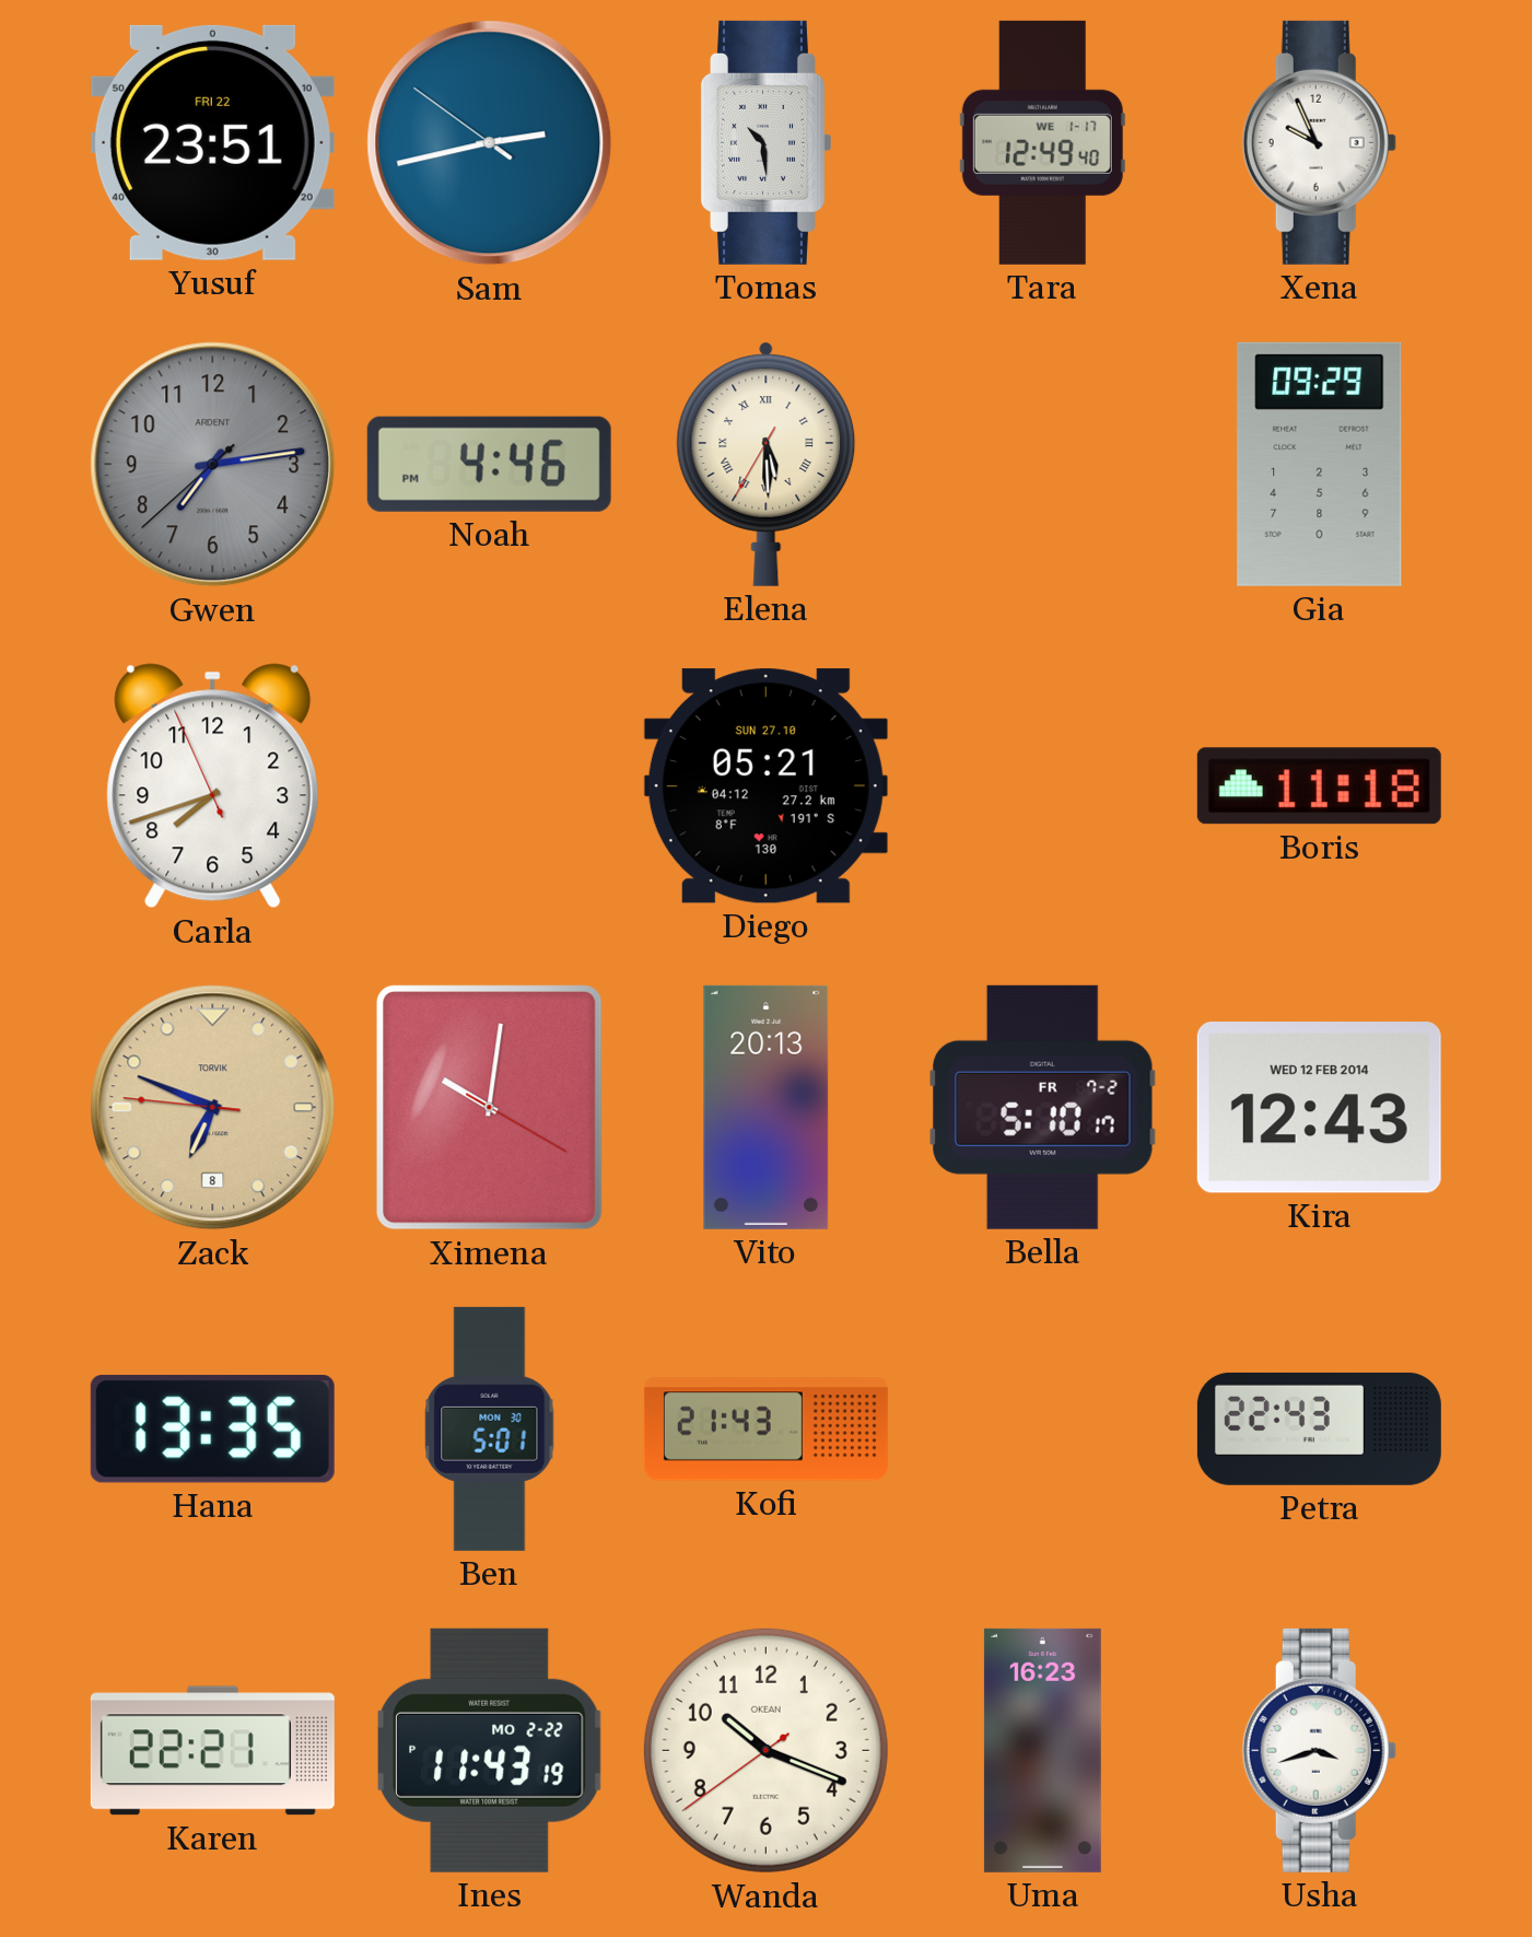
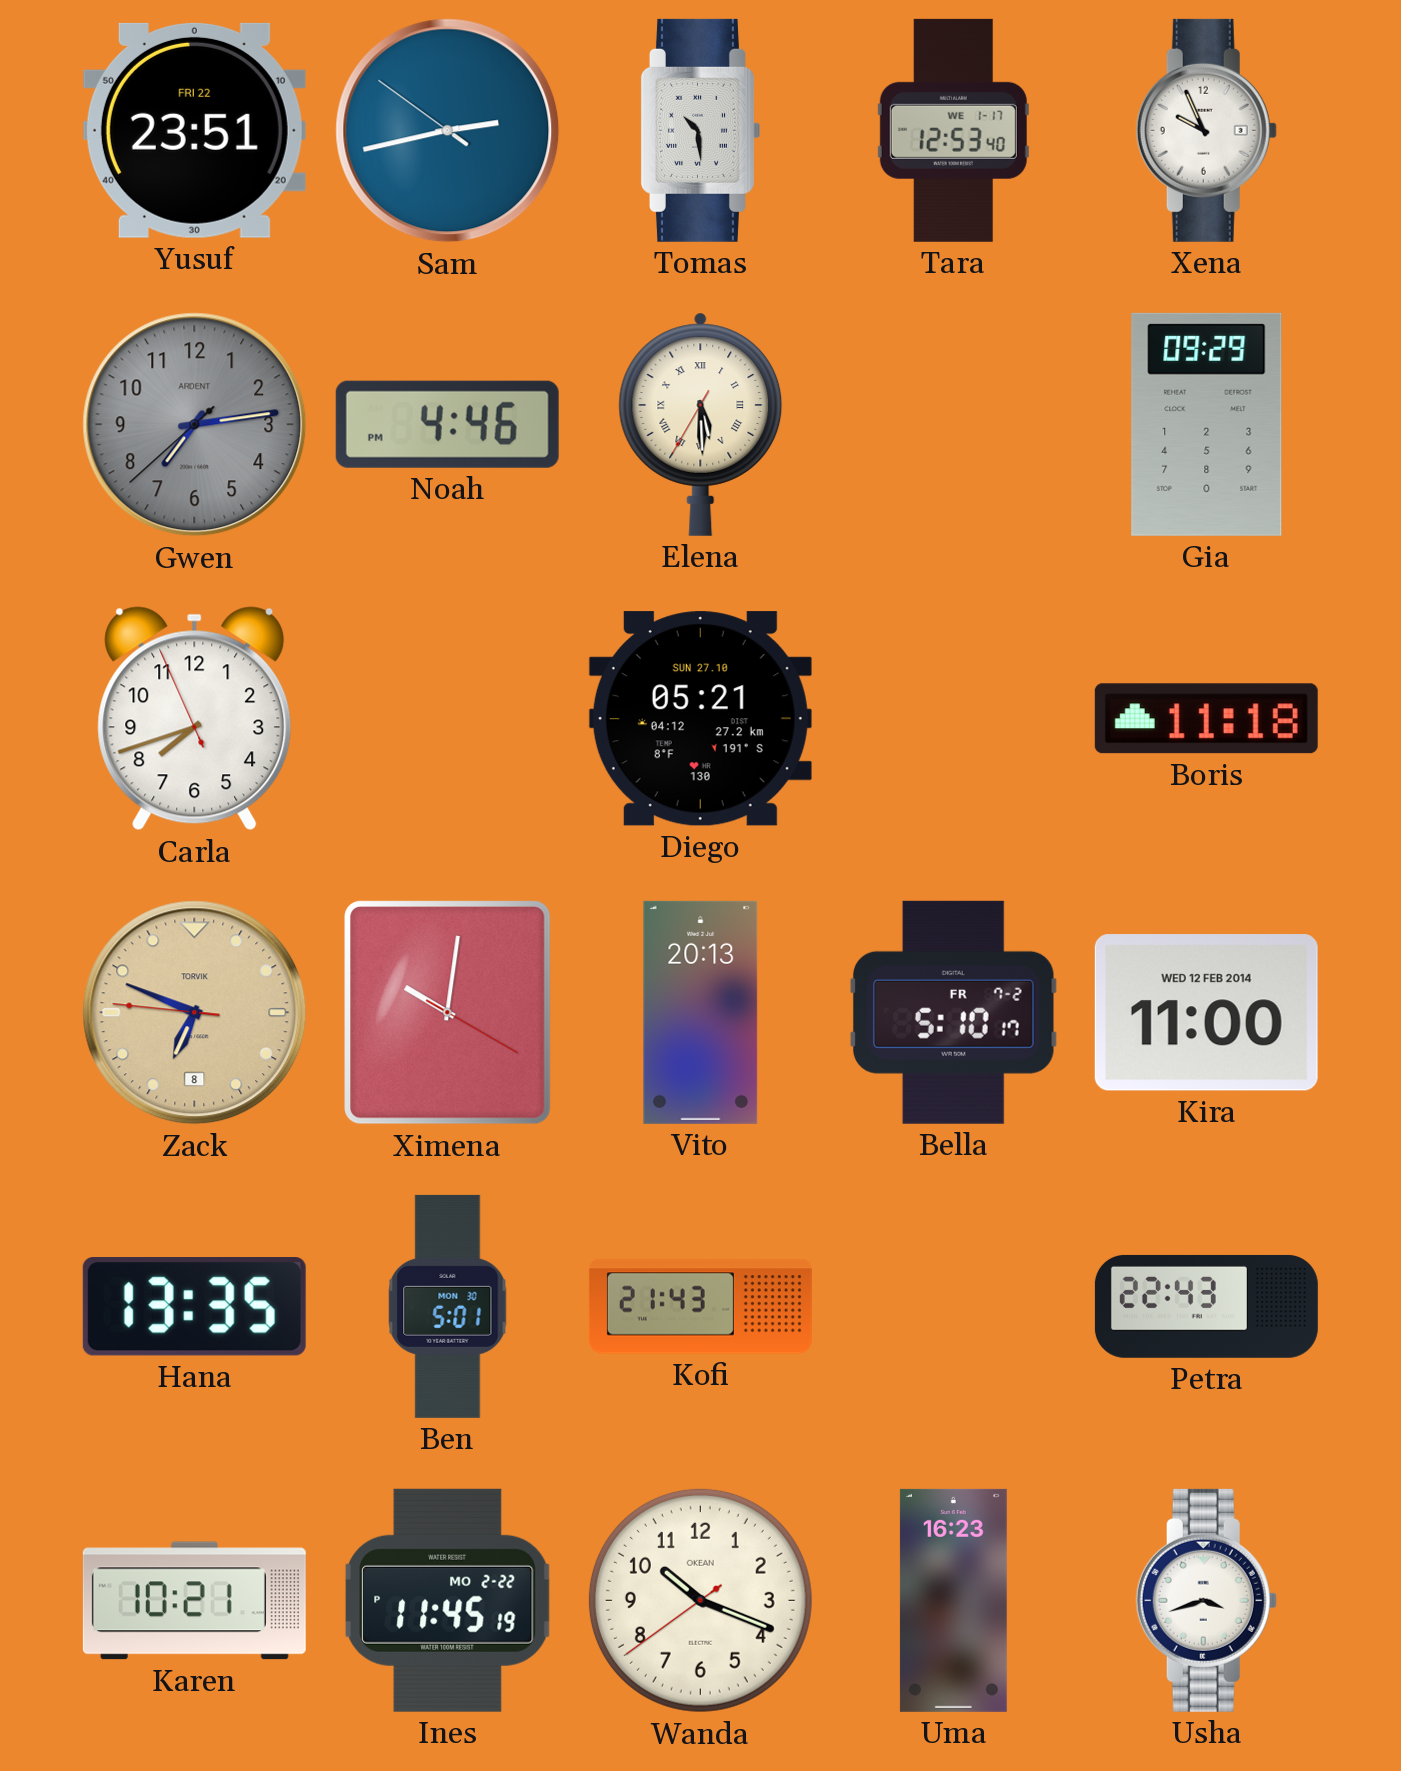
Tara: 12:49 -> 12:53
Kira: 12:43 -> 11:00
Karen: 22:21 -> 10:21
Ines: 11:43 -> 11:45
